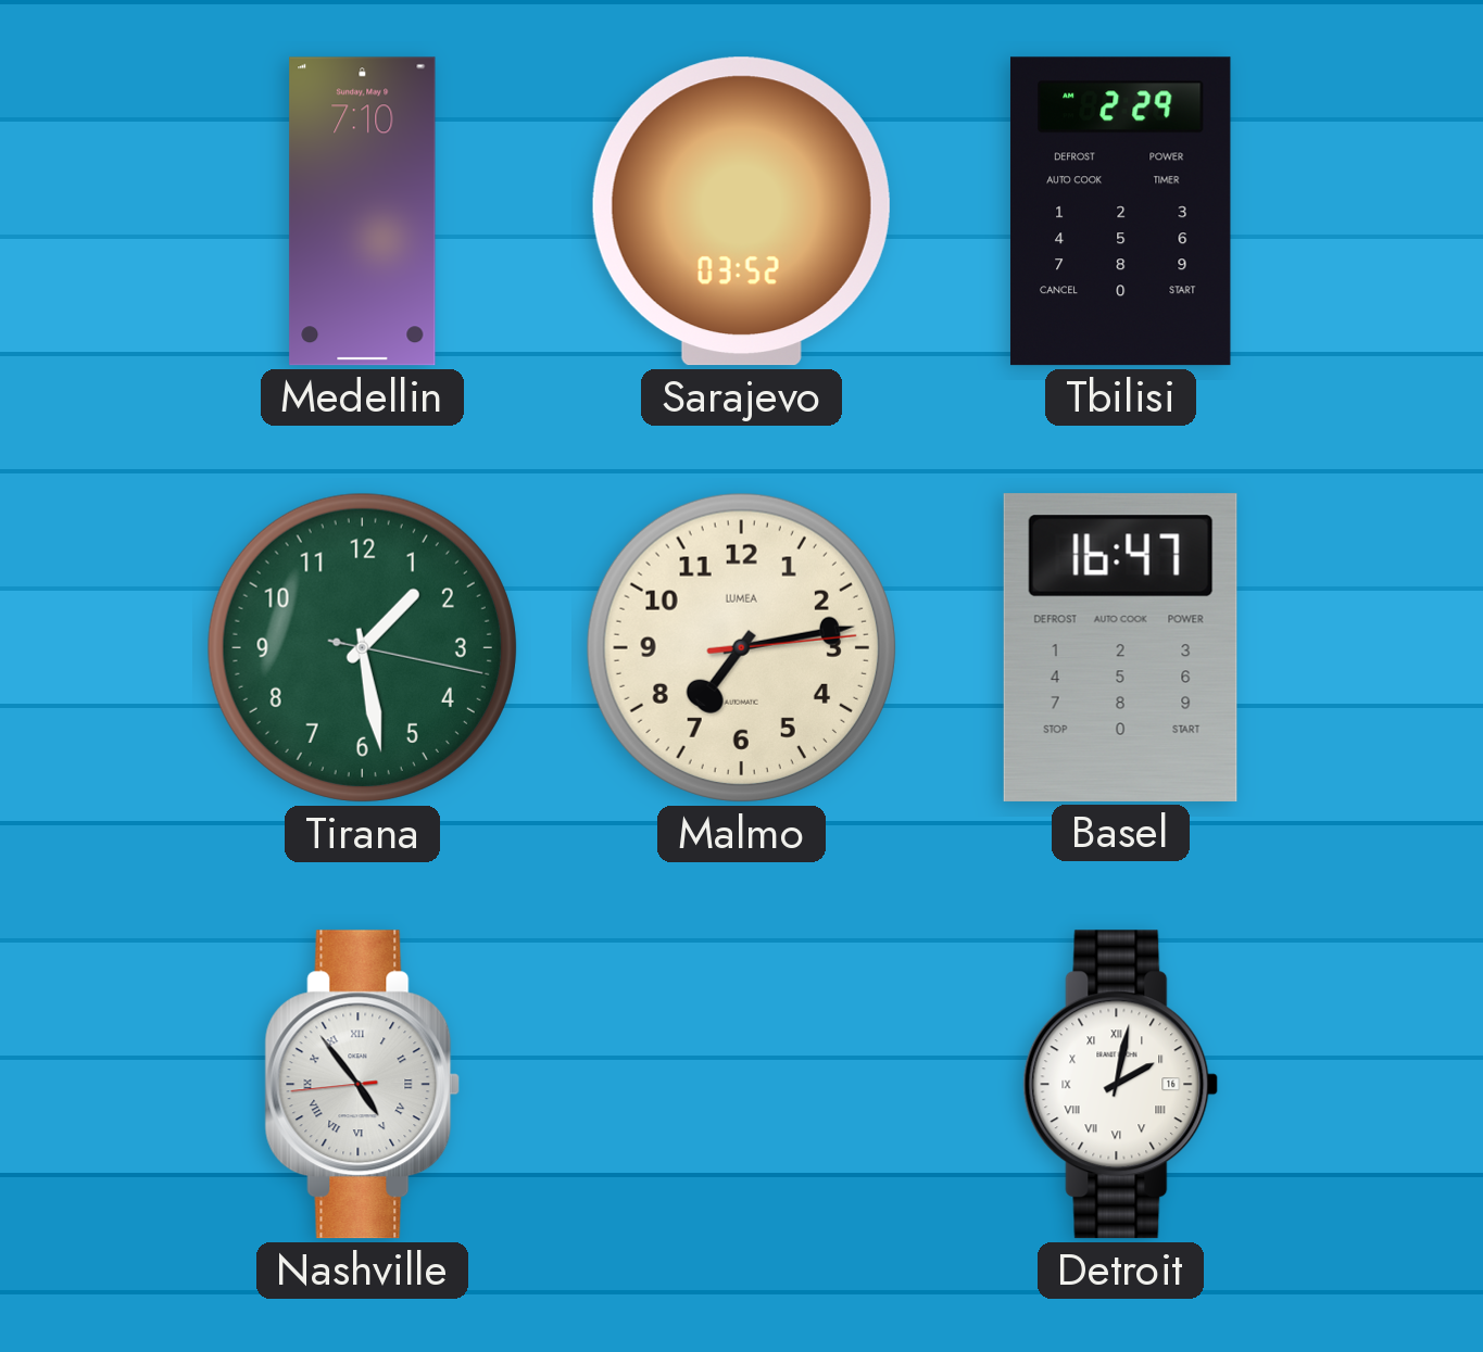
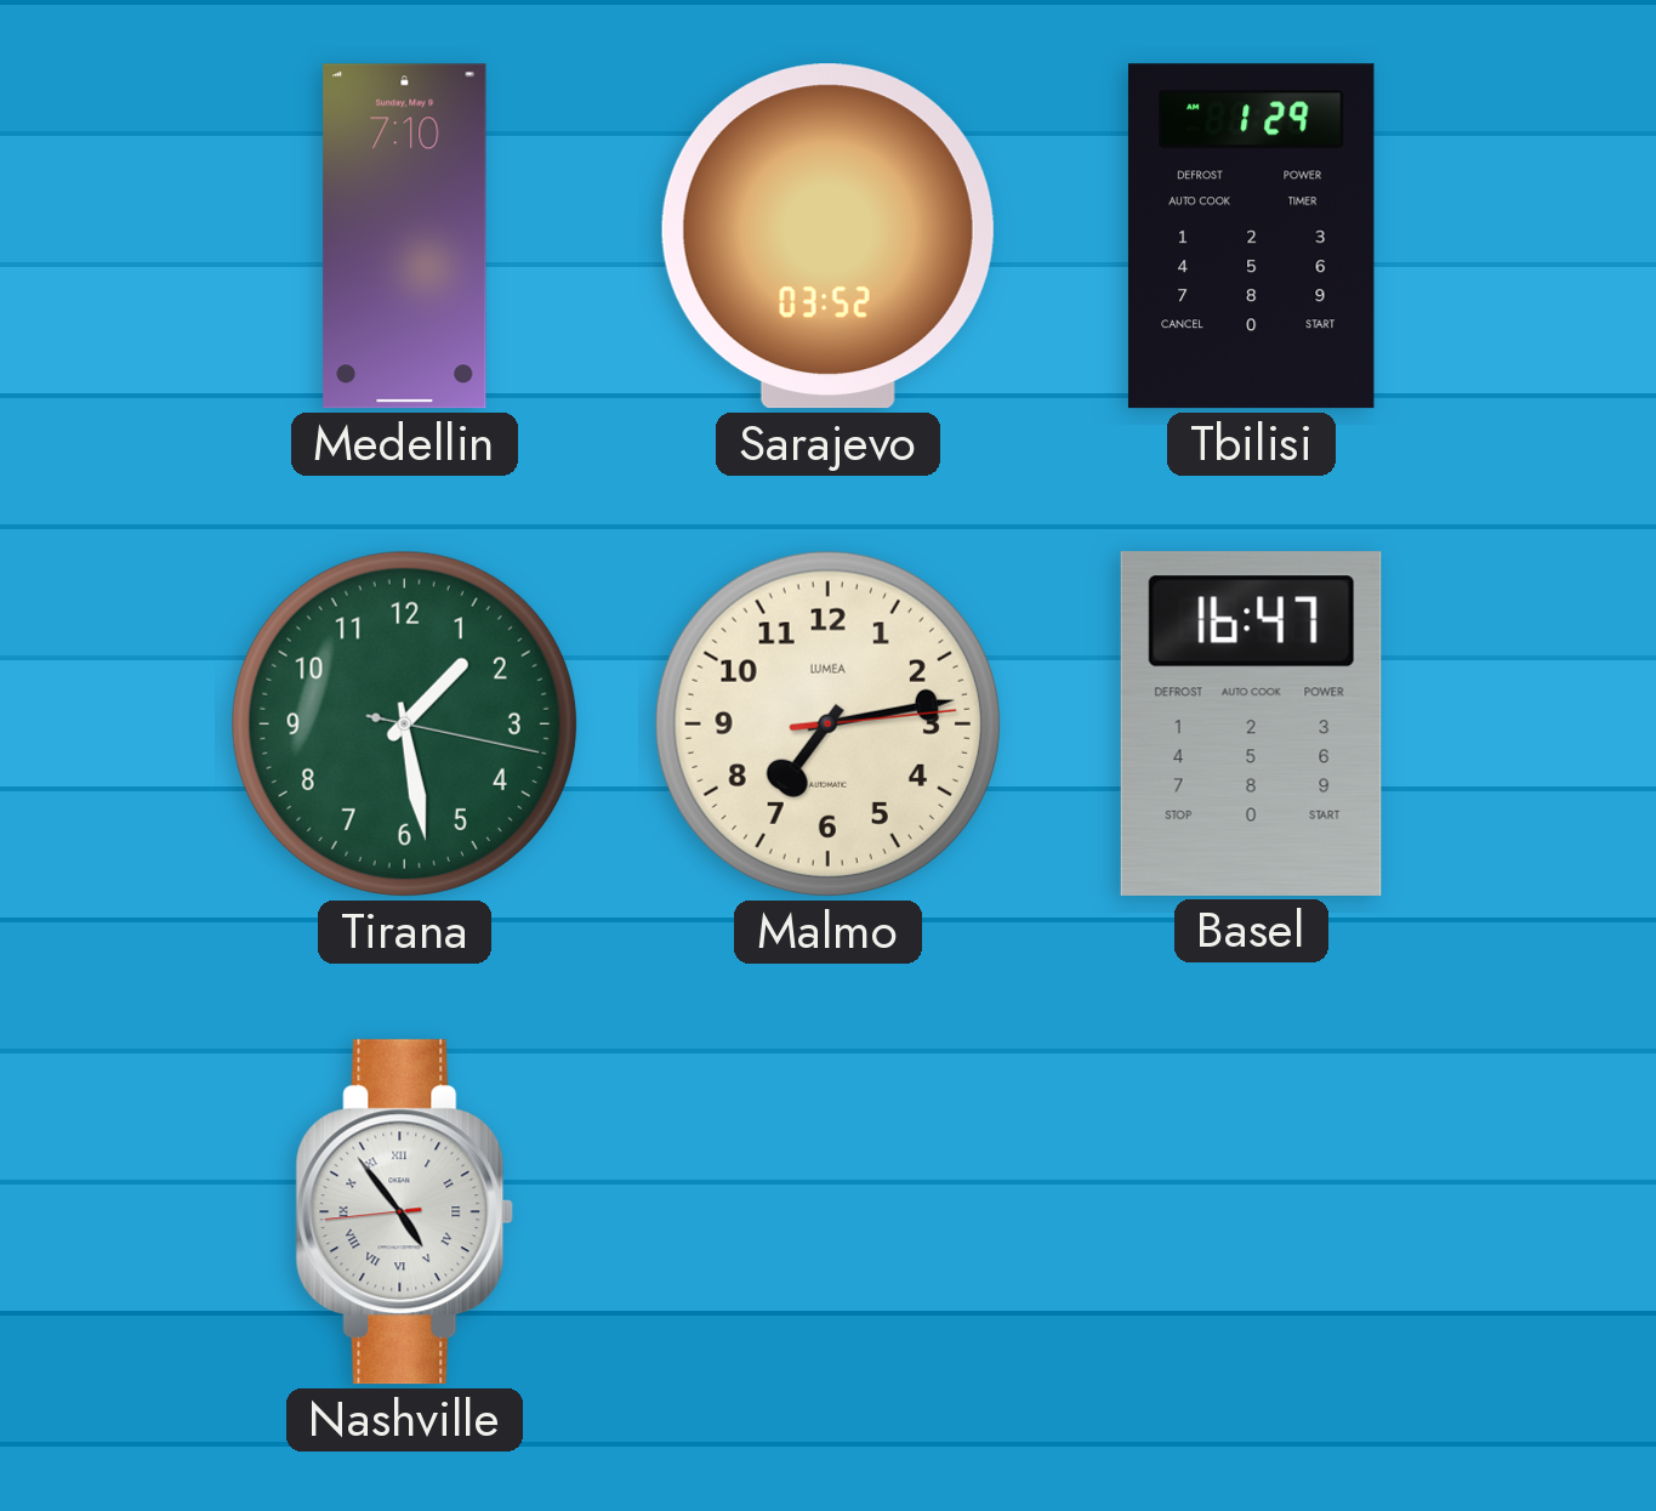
Tbilisi: 2:29 -> 1:29
Detroit: 2:02 -> none
